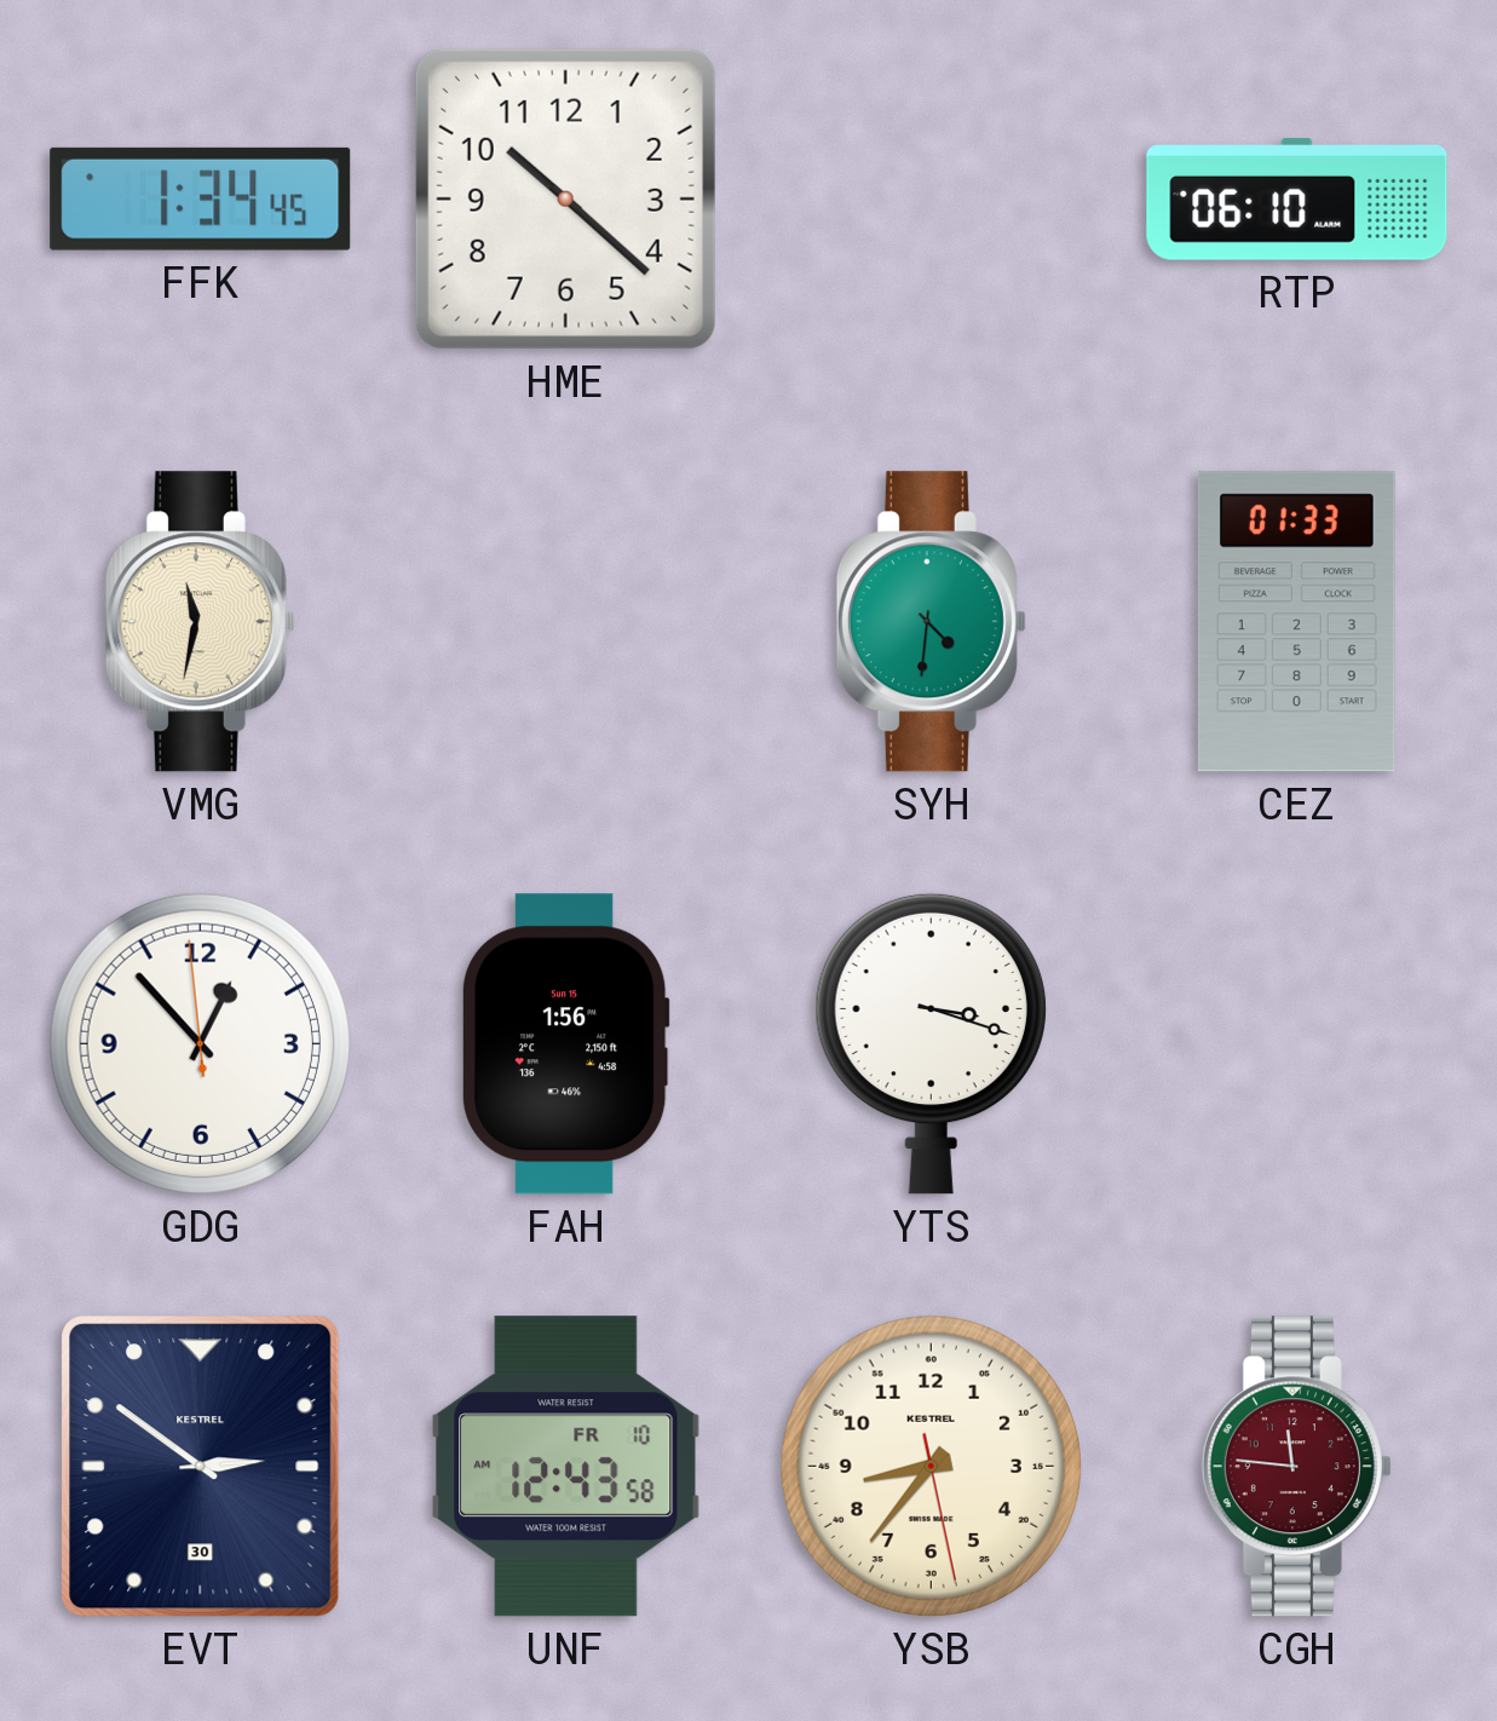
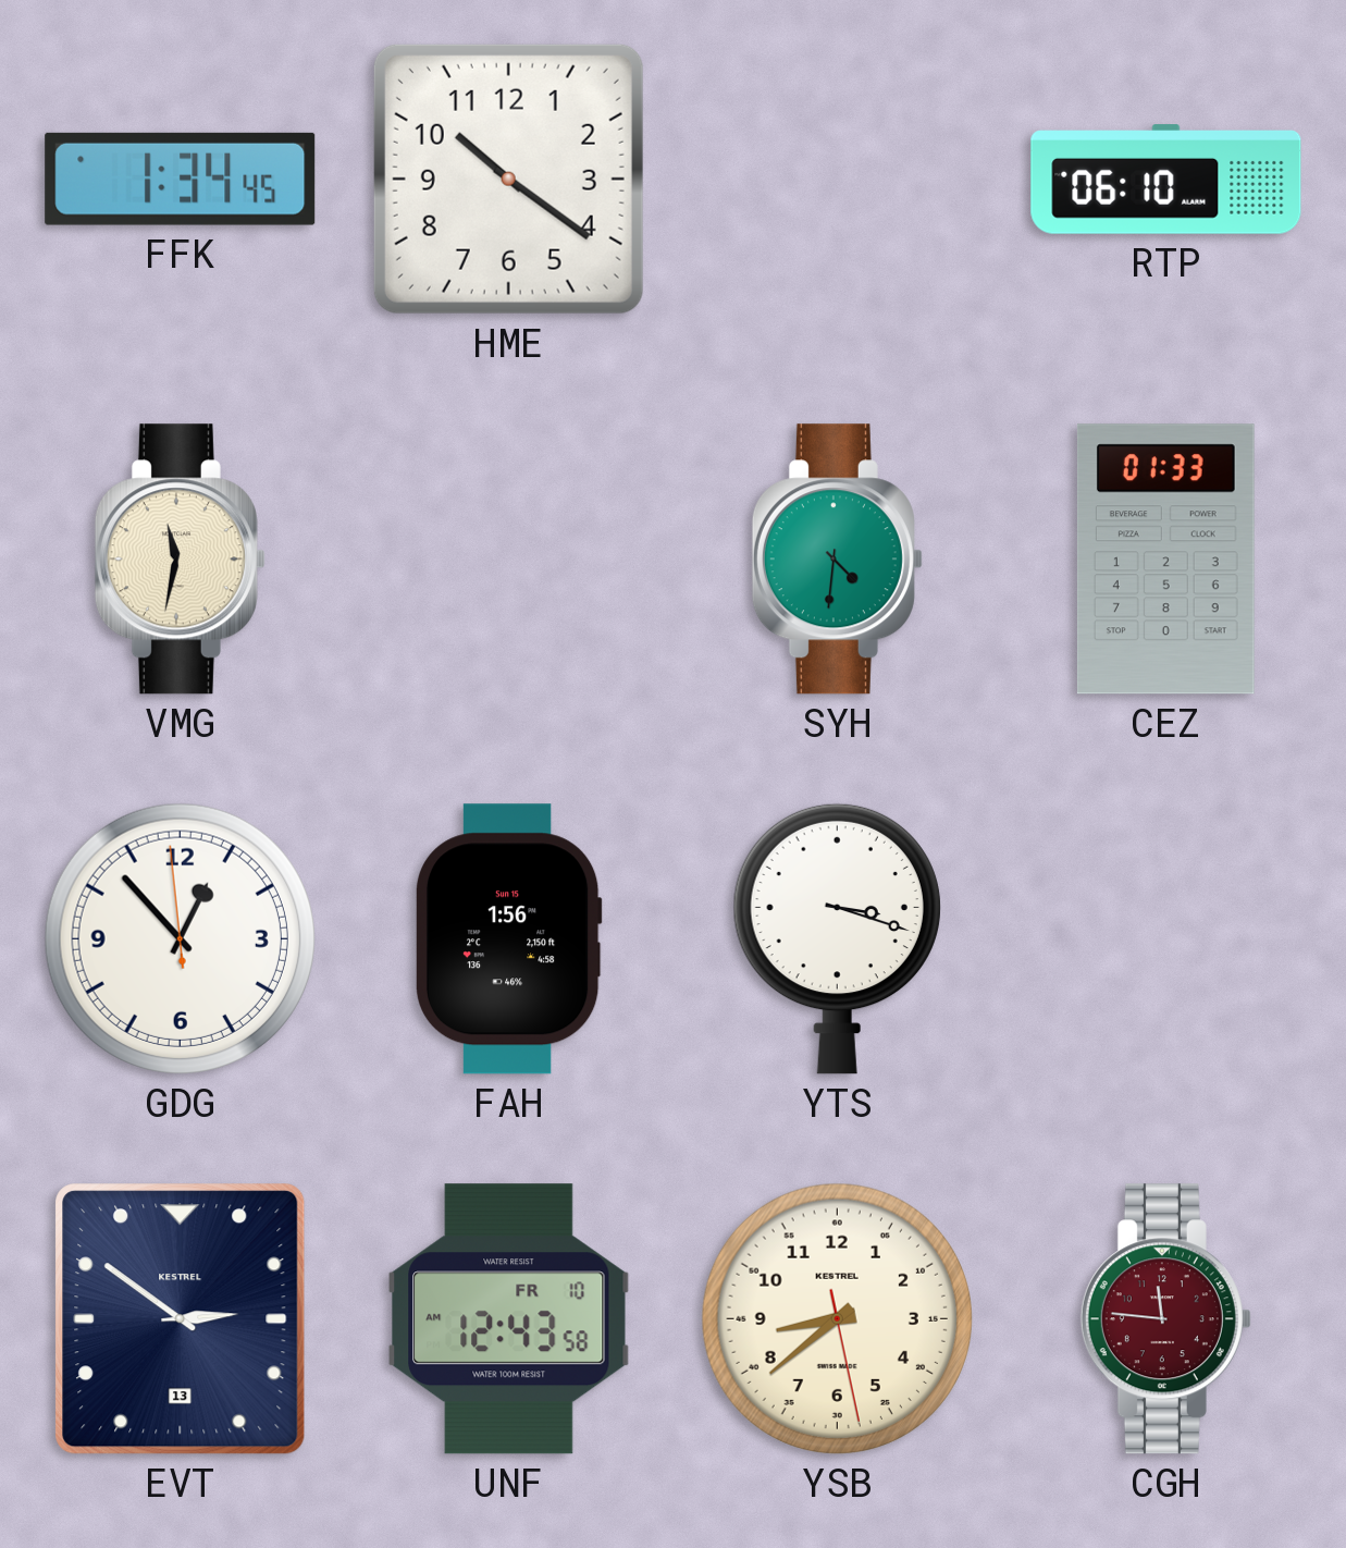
HME: 10:22 -> 10:21
EVT date: 30 -> 13
YSB: 8:36 -> 8:38
